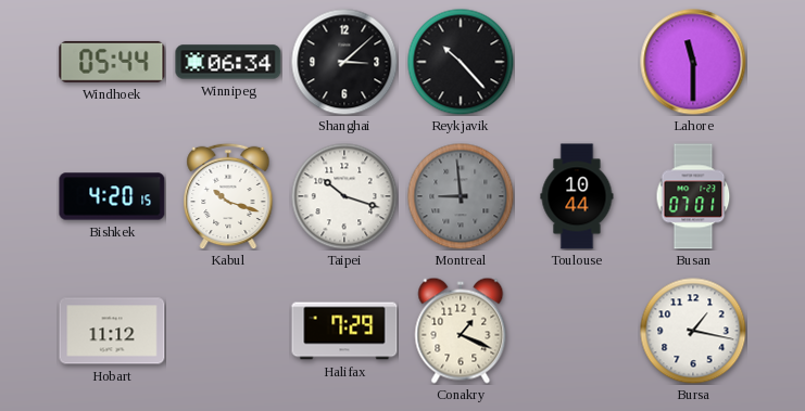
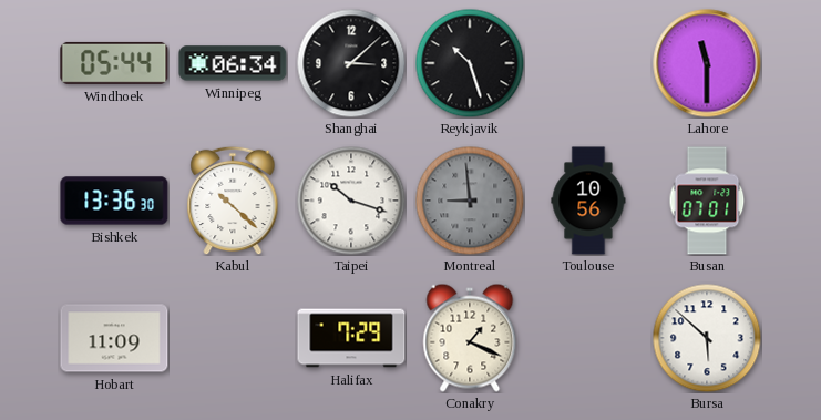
Reykjavik: 10:23 -> 10:27
Bishkek: 4:20 -> 13:36
Kabul: 10:18 -> 10:22
Toulouse: 10:44 -> 10:56
Hobart: 11:12 -> 11:09
Bursa: 1:17 -> 5:52
